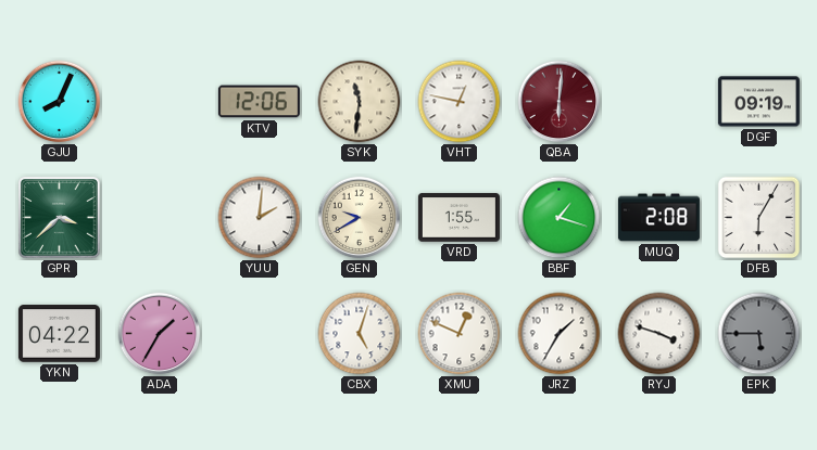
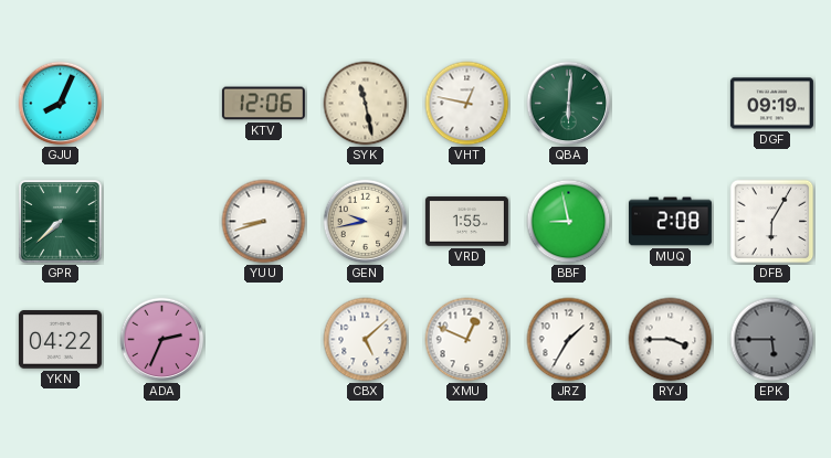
SYK: 11:31 -> 11:28
QBA dial: burgundy -> green
GPR: 3:38 -> 7:38
YUU: 2:01 -> 8:42
GEN: 9:40 -> 9:43
BBF: 1:18 -> 8:58
ADA: 1:35 -> 2:34
CBX: 5:03 -> 5:08
RYJ: 3:48 -> 3:45
